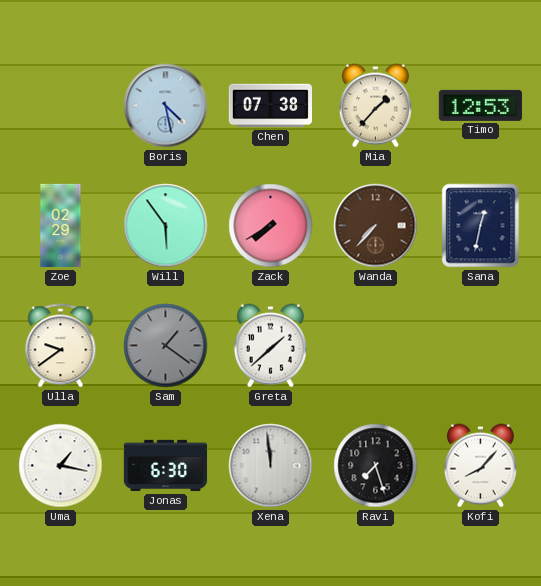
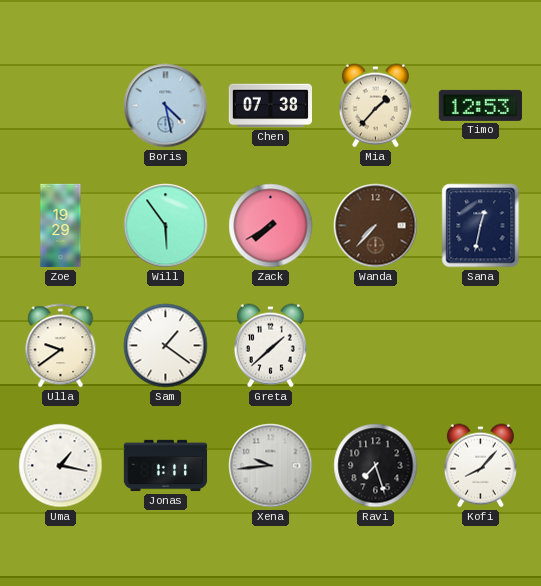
Zoe: 02:29 -> 19:29
Sam dial: grey -> white
Jonas: 6:30 -> 1:11
Xena: 11:59 -> 9:44
